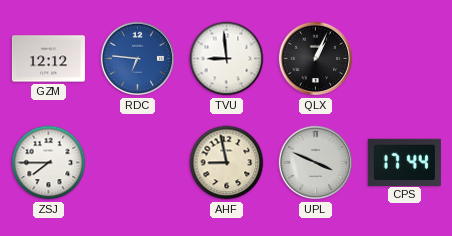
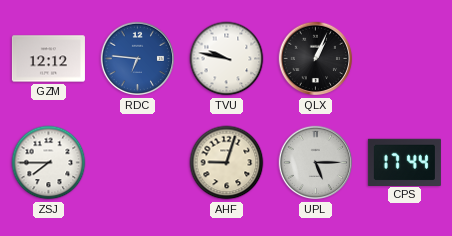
TVU: 8:59 -> 9:47
AHF: 8:58 -> 9:03
UPL: 3:49 -> 5:15
